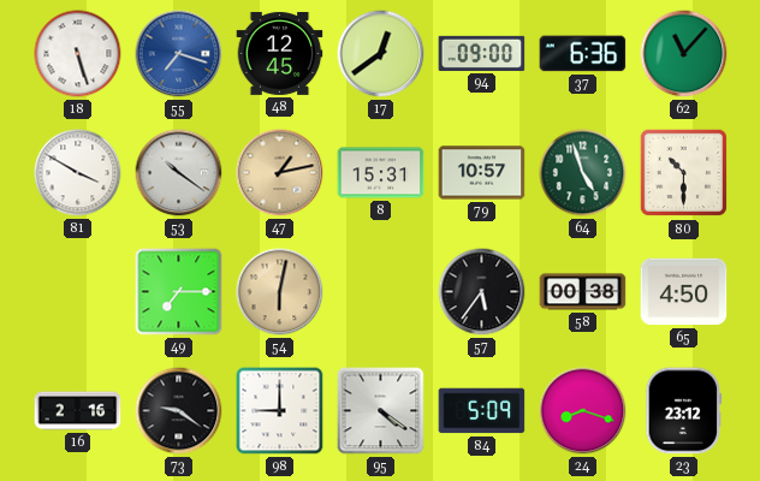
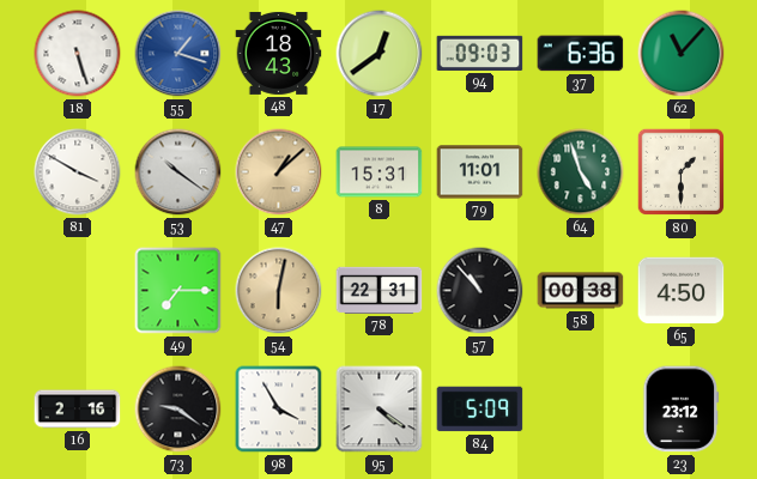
55: 7:18 -> 1:18
48: 12:45 -> 18:43
94: 09:00 -> 09:03
47: 1:13 -> 1:08
79: 10:57 -> 11:01
80: 10:30 -> 1:30
78: none -> 22:31
57: 5:36 -> 10:53
98: 9:00 -> 3:55
24: 8:18 -> none
